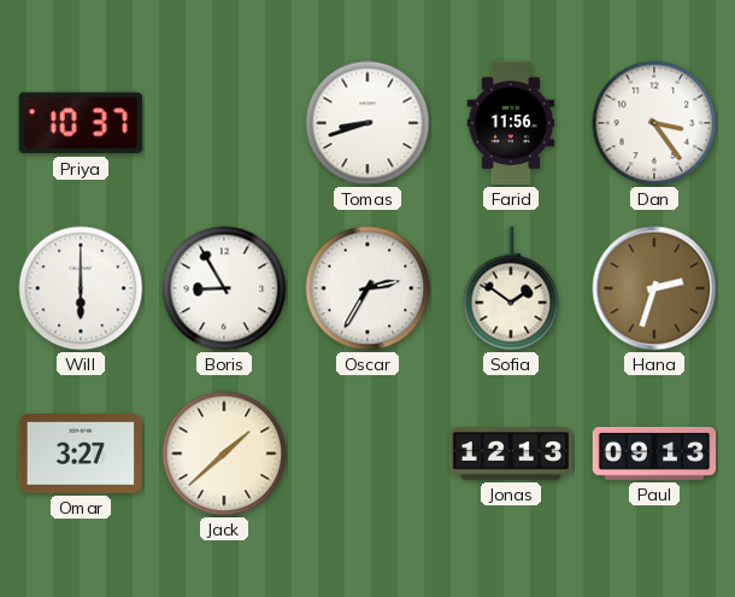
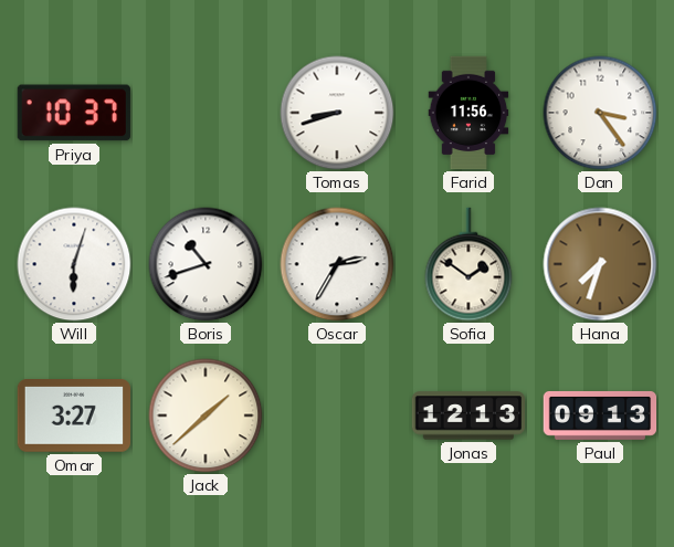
Will: 6:00 -> 6:03
Boris: 8:55 -> 10:42
Hana: 2:33 -> 7:33
